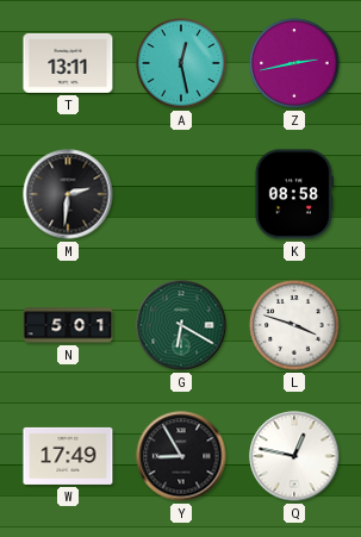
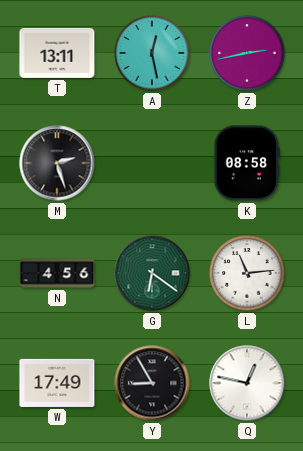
M: 2:31 -> 2:27
N: 5:01 -> 4:56
G: 6:20 -> 6:21
L: 3:48 -> 11:14
